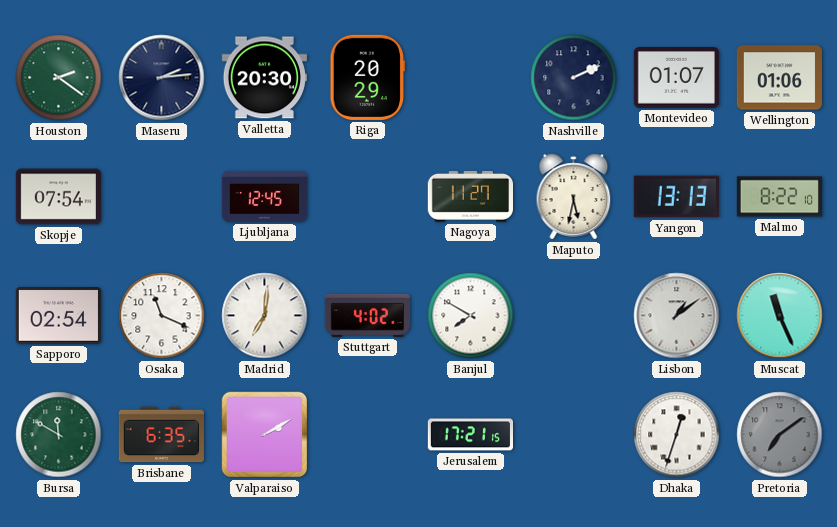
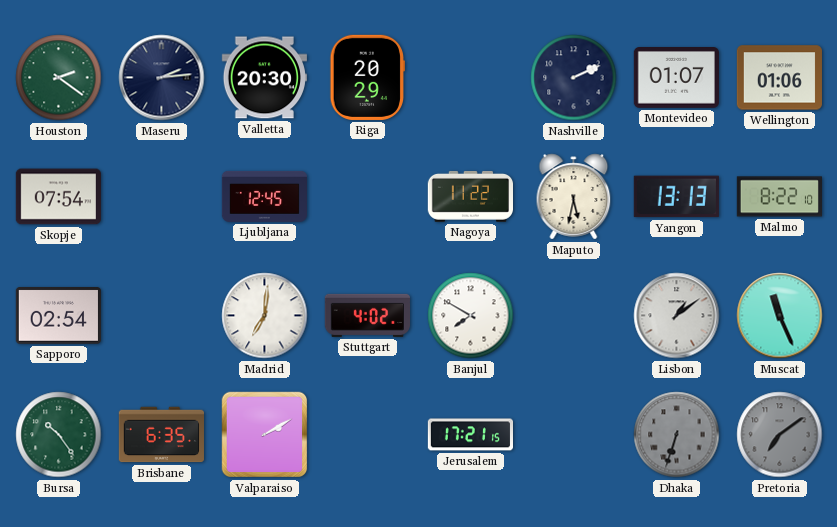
Nagoya: 11:27 -> 11:22
Osaka: 11:19 -> none
Bursa: 11:50 -> 10:24
Dhaka: 12:33 -> 6:33
Dhaka dial: white -> grey
